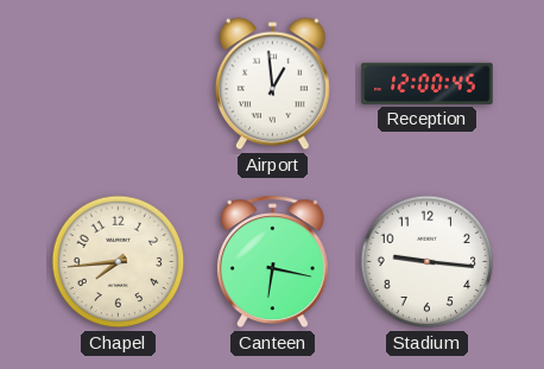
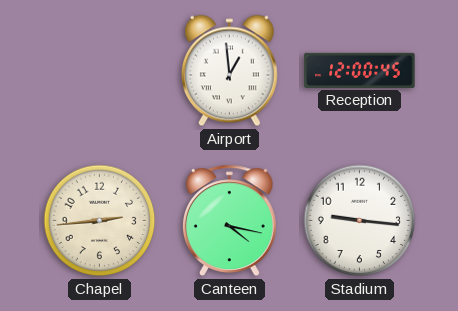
Chapel: 7:44 -> 2:44
Canteen: 6:17 -> 4:17
